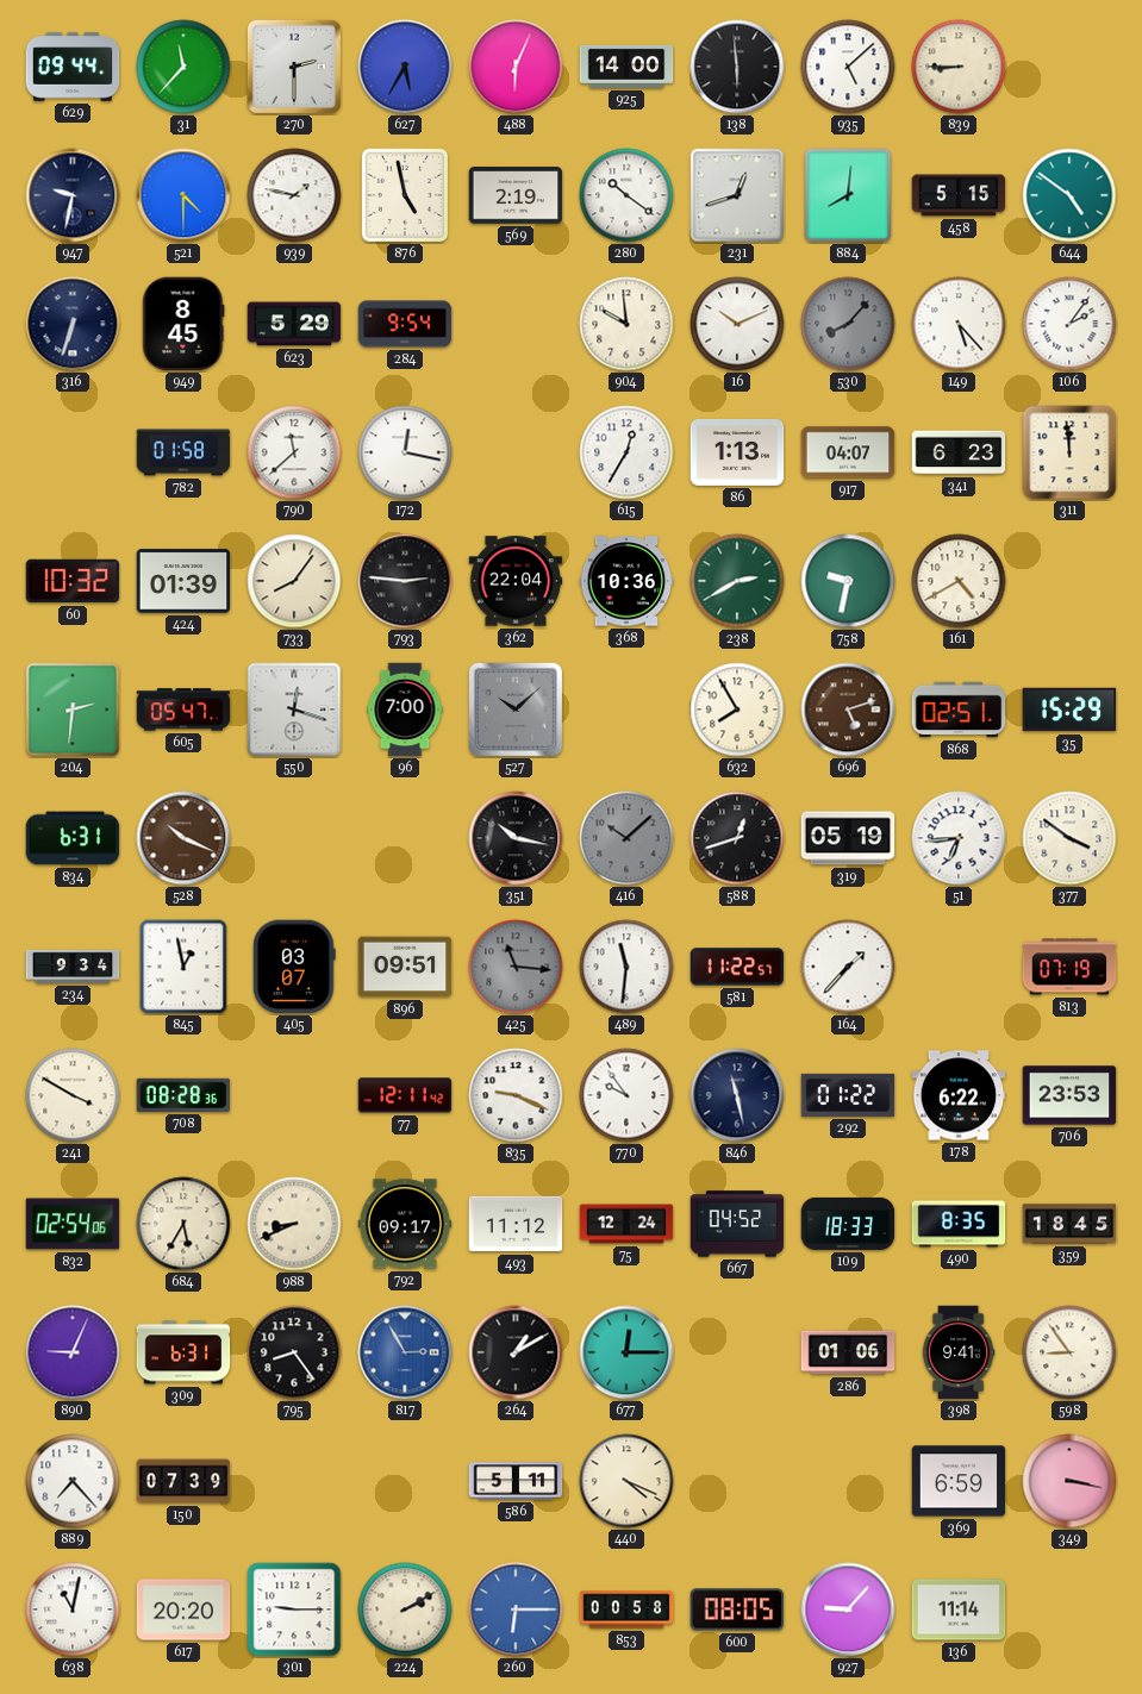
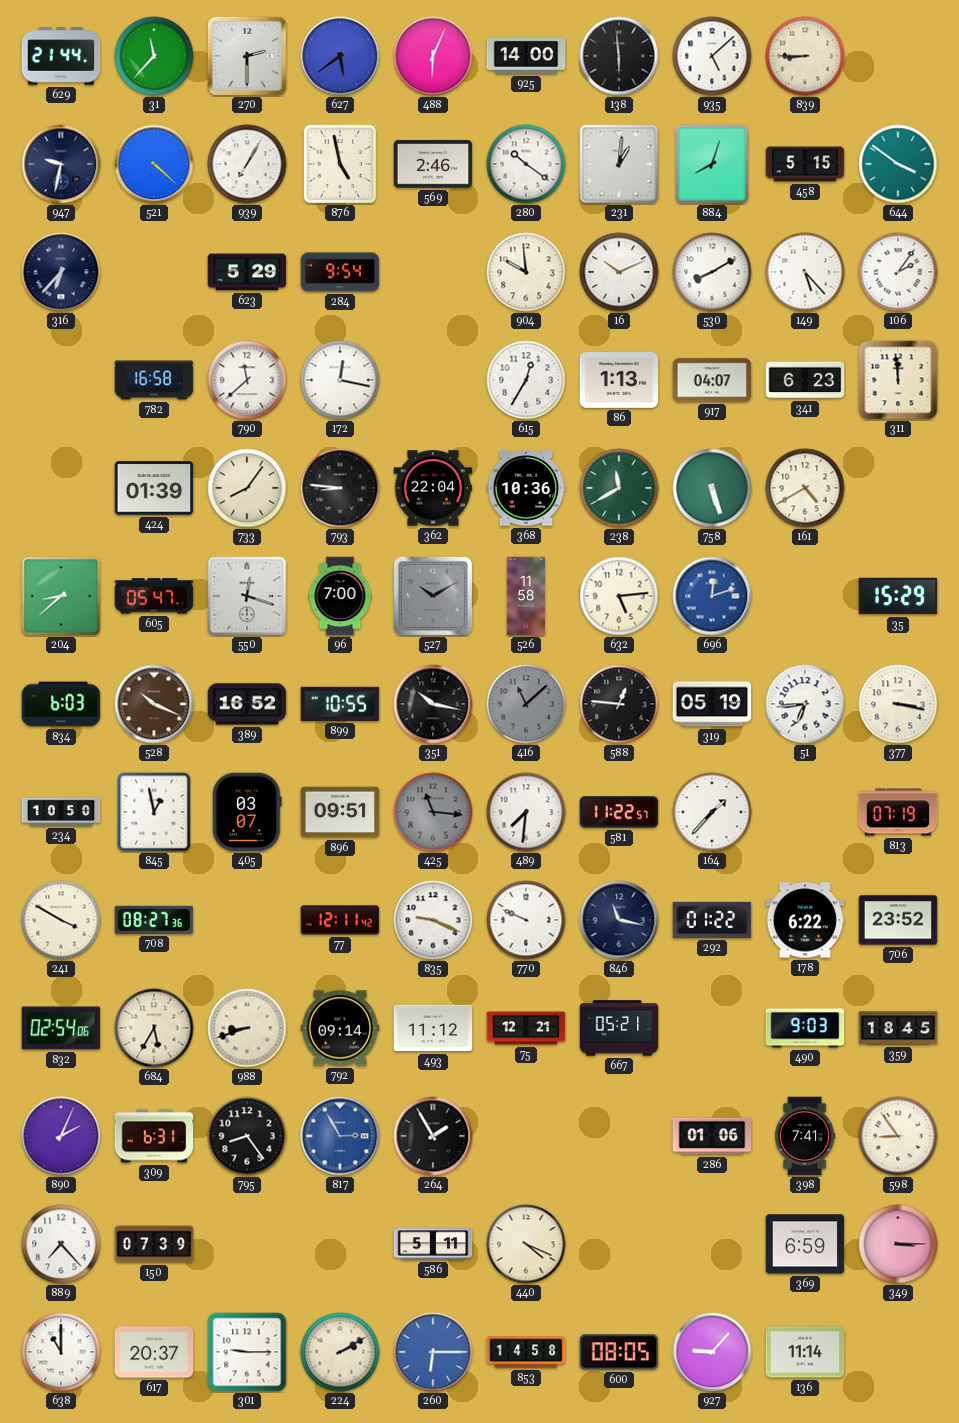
629: 09:44 -> 21:44
627: 5:35 -> 5:39
521: 4:30 -> 4:22
939: 1:47 -> 7:05
569: 2:19 -> 2:46
231: 12:42 -> 1:01
884: 8:01 -> 8:03
644: 4:51 -> 3:51
316: 6:33 -> 6:37
949: 8:45 -> none
530: 8:07 -> 8:10
530 dial: grey -> white
782: 01:58 -> 16:58
60: 10:32 -> none
793: 2:46 -> 8:46
238: 2:40 -> 11:40
758: 9:32 -> 5:27
204: 2:31 -> 8:38
527: 10:08 -> 10:10
526: none -> 11:58
632: 7:55 -> 5:14
696: 5:12 -> 12:12
696 dial: brown -> blue
868: 02:51 -> none
834: 6:31 -> 6:03
389: none -> 16:52
899: none -> 10:55
416: 10:08 -> 11:08
588: 12:42 -> 12:46
377: 3:51 -> 3:17
234: 9:34 -> 10:50
489: 11:31 -> 7:31
708: 08:28 -> 08:27
770: 9:54 -> 9:49
846: 11:28 -> 11:17
706: 23:53 -> 23:52
988: 8:41 -> 8:42
792: 09:17 -> 09:14
75: 12:24 -> 12:21
667: 04:52 -> 05:21
109: 18:33 -> none
490: 8:35 -> 9:03
890: 9:04 -> 2:04
264: 1:10 -> 1:55
677: 12:15 -> none
398: 9:41 -> 7:41
349: 3:17 -> 3:15
638: 11:02 -> 11:00
617: 20:20 -> 20:37
853: 00:58 -> 14:58
